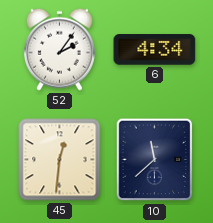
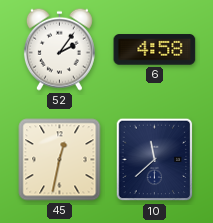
6: 4:34 -> 4:58
45: 12:31 -> 12:32
